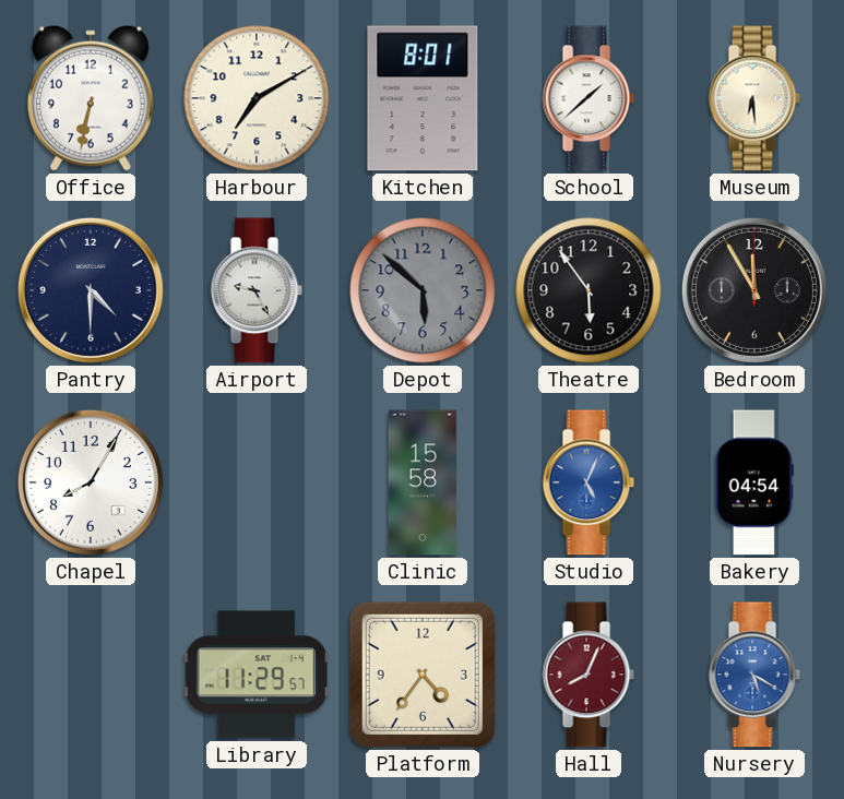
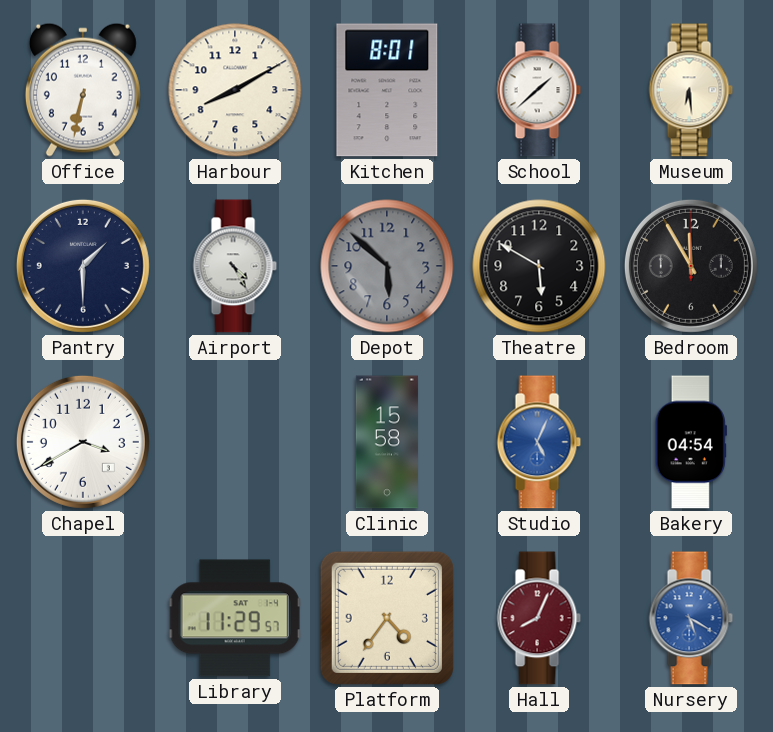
Harbour: 7:10 -> 8:10
Pantry: 4:30 -> 1:30
Airport: 9:25 -> 4:25
Theatre: 5:54 -> 5:50
Chapel: 8:05 -> 3:40
